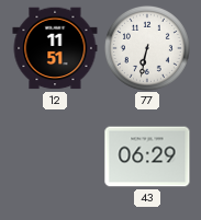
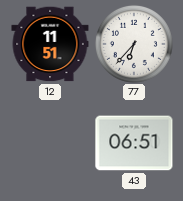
77: 6:32 -> 6:37
43: 06:29 -> 06:51
